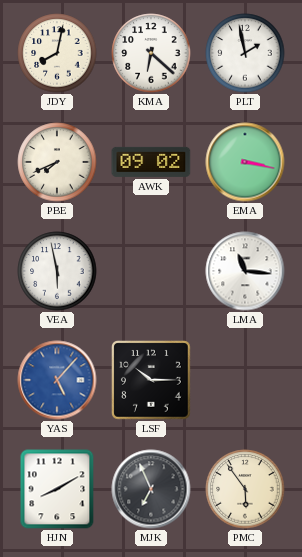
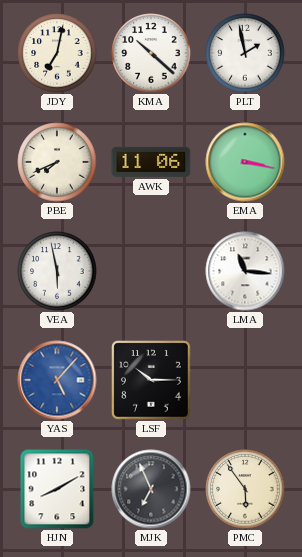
JDY: 8:02 -> 7:02
KMA: 6:22 -> 10:22
AWK: 09:02 -> 11:06
